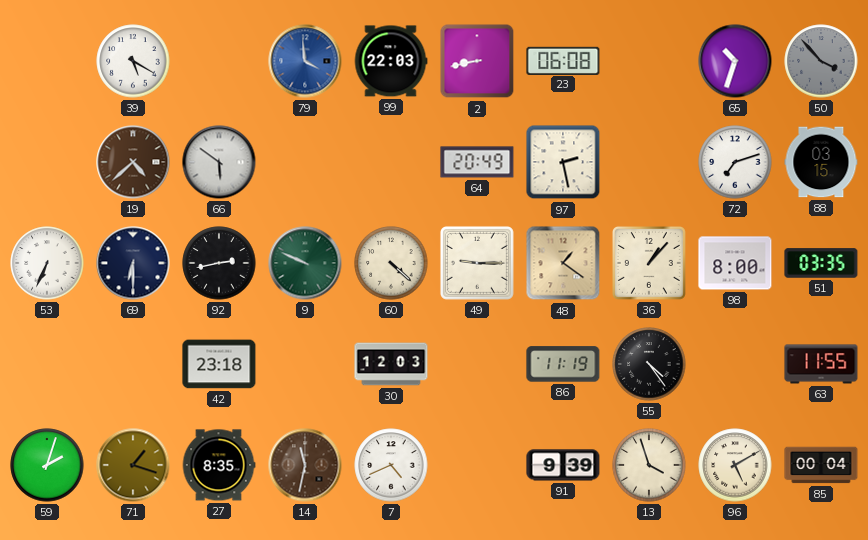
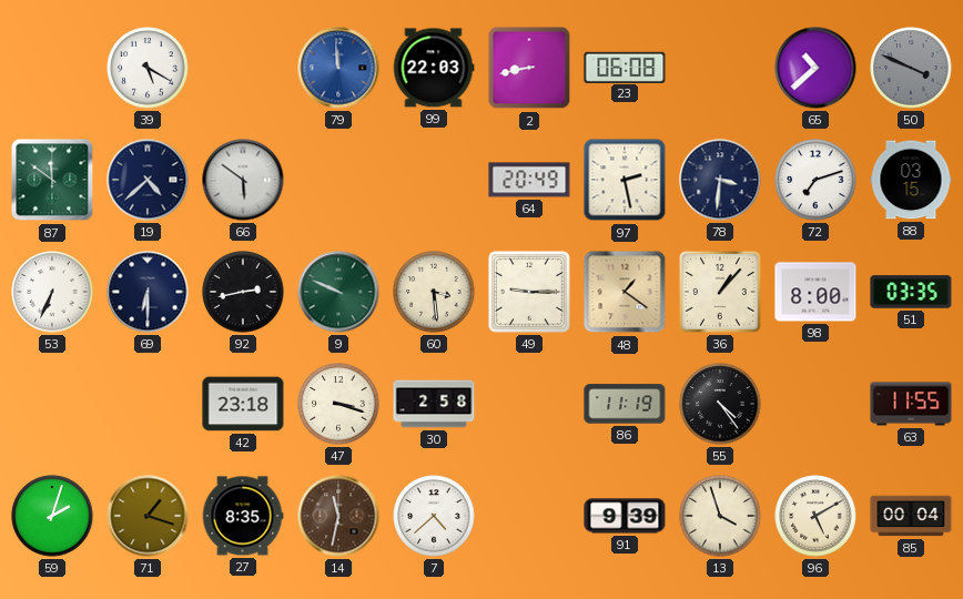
79: 3:59 -> 11:59
65: 10:33 -> 10:38
50: 3:53 -> 3:49
87: none -> 11:51
19 dial: brown -> navy
78: none -> 3:31
60: 4:22 -> 3:29
47: none -> 3:18
30: 12:03 -> 2:58
7: 4:41 -> 4:38
